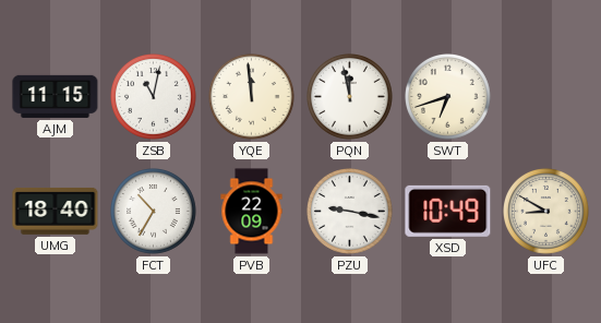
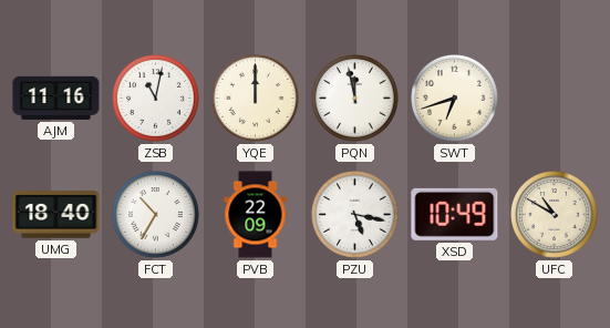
AJM: 11:15 -> 11:16
YQE: 11:59 -> 12:00
PZU: 9:17 -> 5:17
UFC: 8:50 -> 10:50
